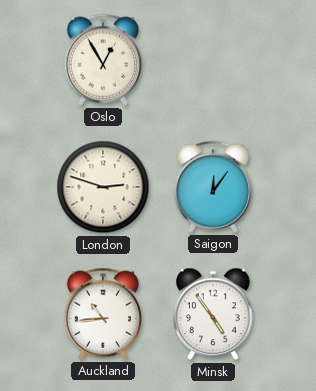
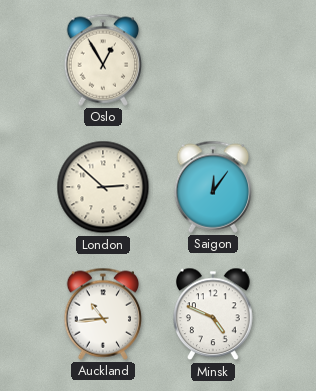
London: 2:48 -> 2:52
Minsk: 4:54 -> 4:49
